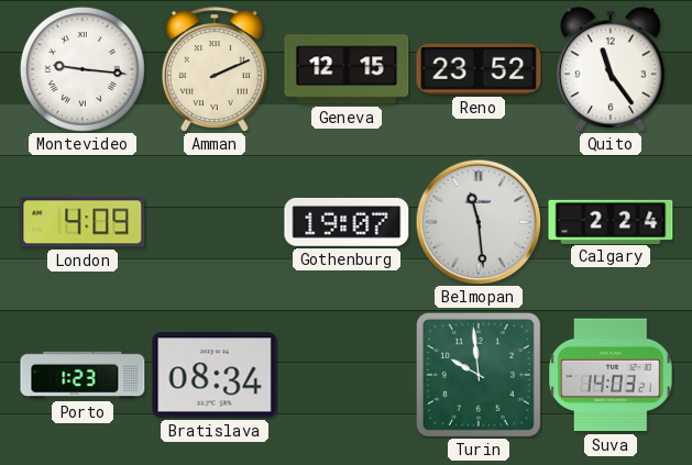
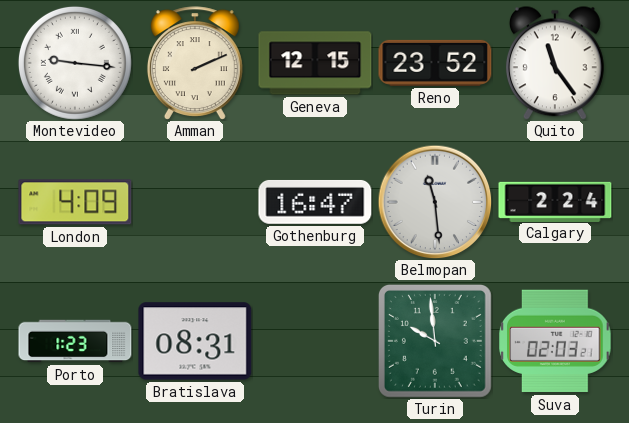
Gothenburg: 19:07 -> 16:47
Bratislava: 08:34 -> 08:31
Suva: 14:03 -> 02:03
